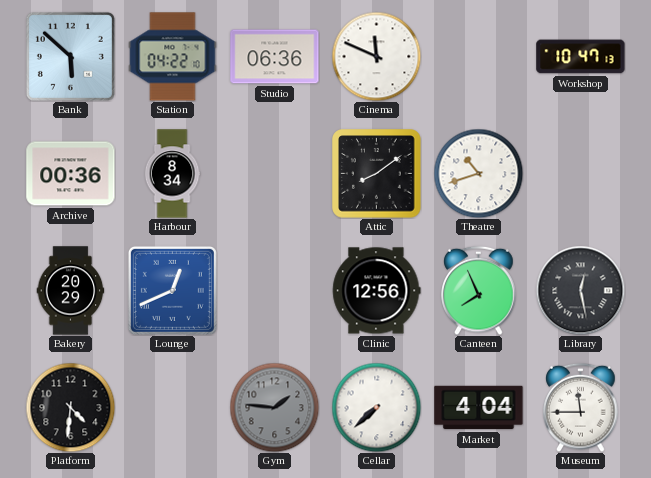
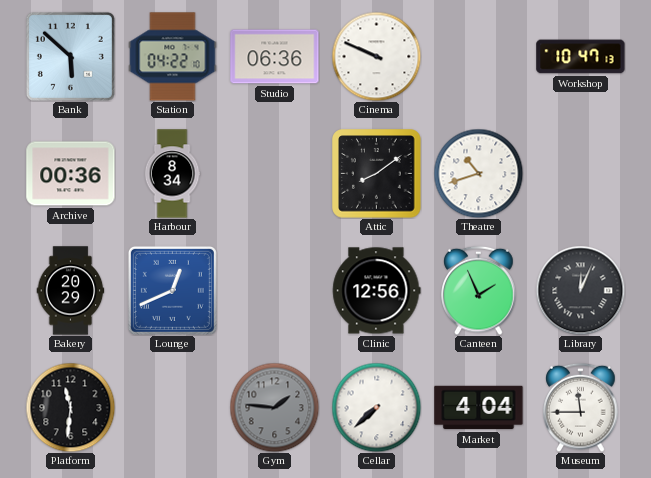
Cinema: 11:49 -> 9:49
Canteen: 7:56 -> 1:56
Library: 12:28 -> 12:04
Platform: 4:31 -> 11:31
